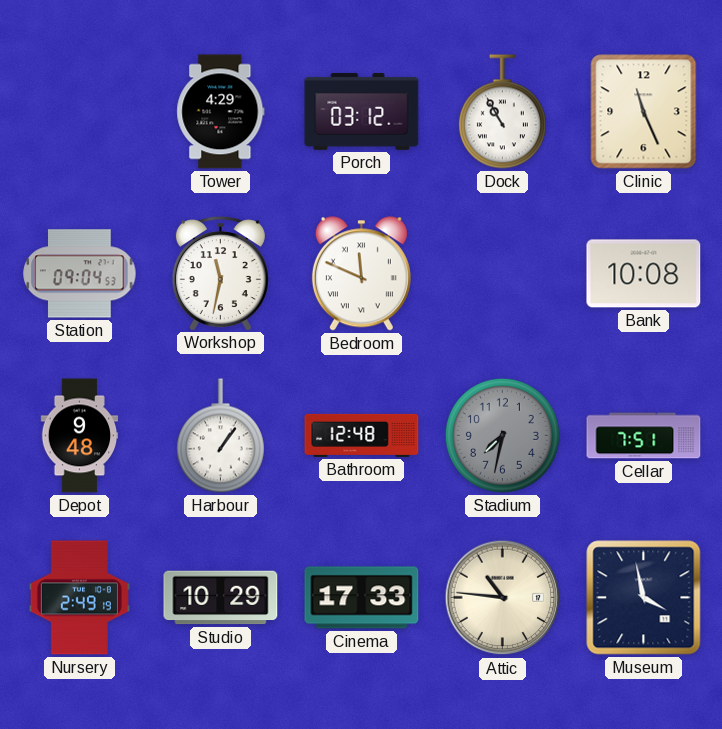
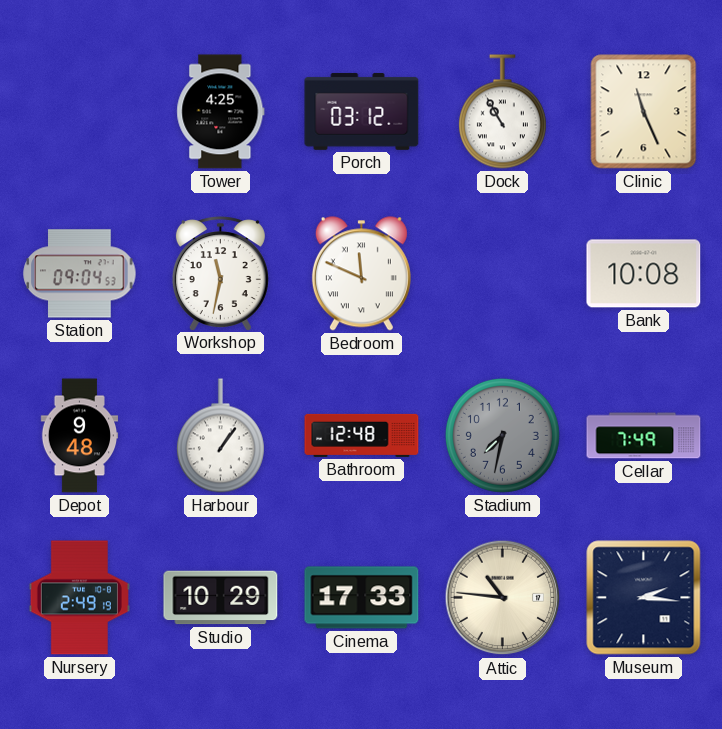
Tower: 4:29 -> 4:25
Cellar: 7:51 -> 7:49
Museum: 3:58 -> 2:16
